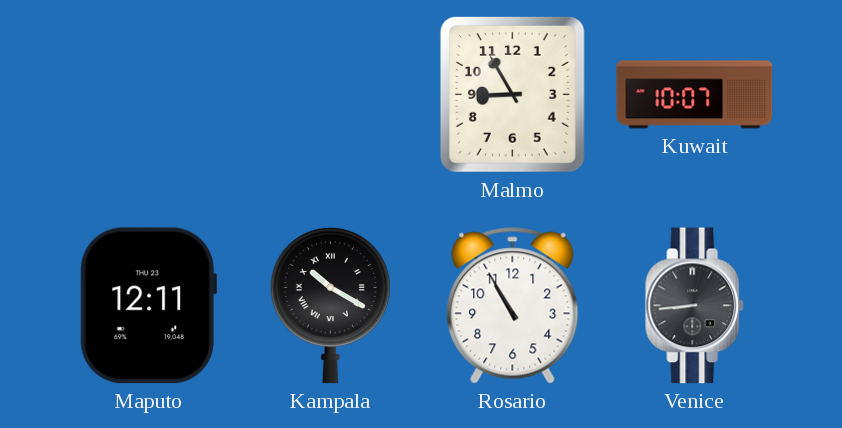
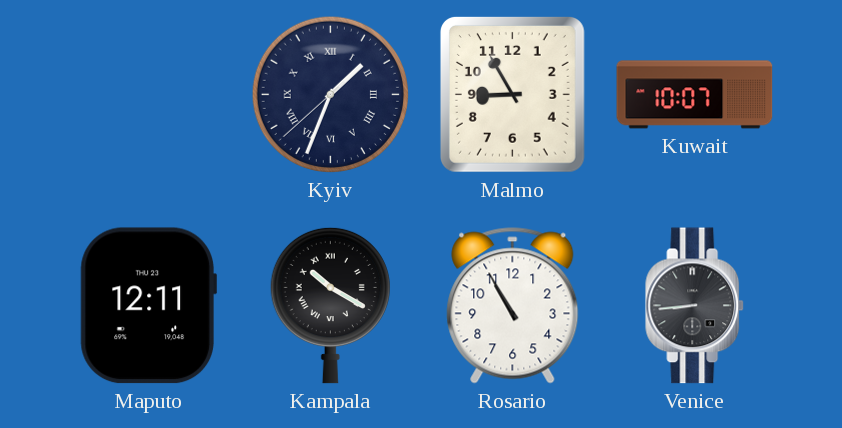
Kyiv: none -> 1:33
